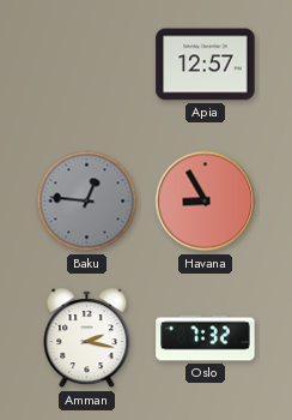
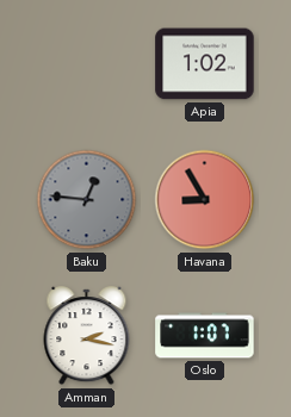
Apia: 12:57 -> 1:02
Oslo: 7:32 -> 1:07
